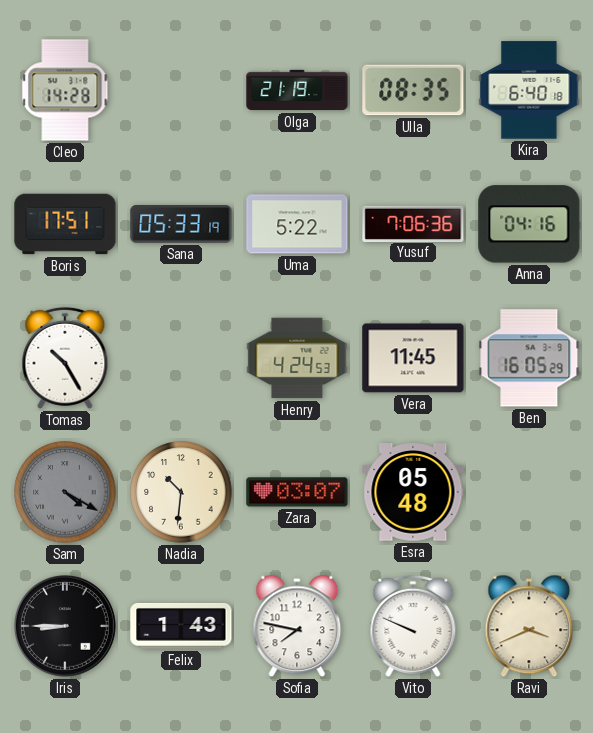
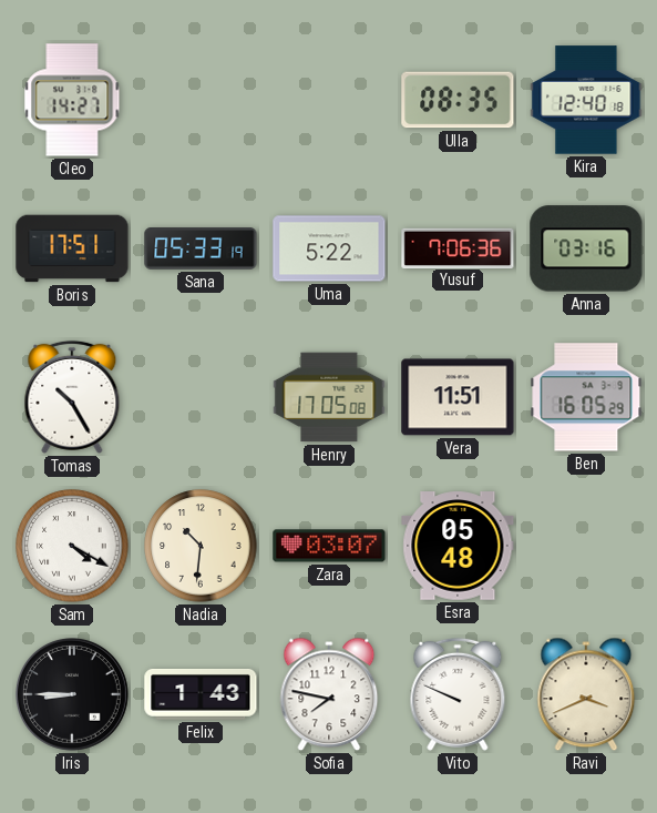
Cleo: 14:28 -> 14:27
Olga: 21:19 -> none
Kira: 6:40 -> 12:40
Anna: 04:16 -> 03:16
Henry: 4:24 -> 17:05
Vera: 11:45 -> 11:51
Sam dial: grey -> white
